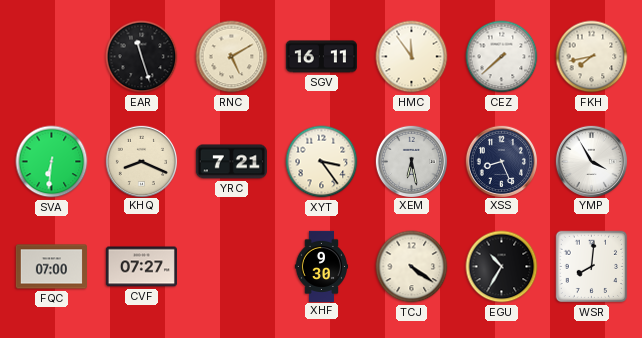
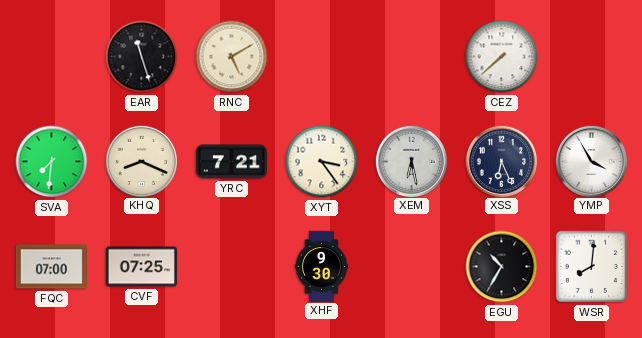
SGV: 16:11 -> none
HMC: 11:54 -> none
FKH: 7:43 -> none
SVA: 6:31 -> 7:31
XSS: 8:26 -> 6:26
CVF: 07:27 -> 07:25
TCJ: 4:21 -> none
